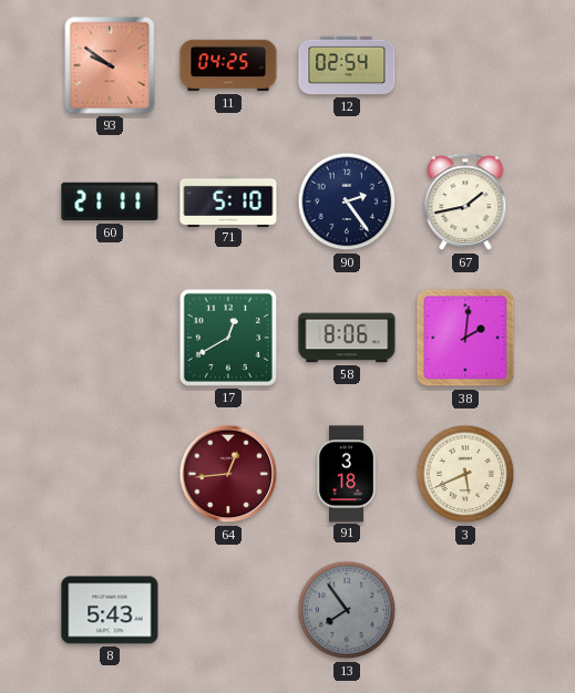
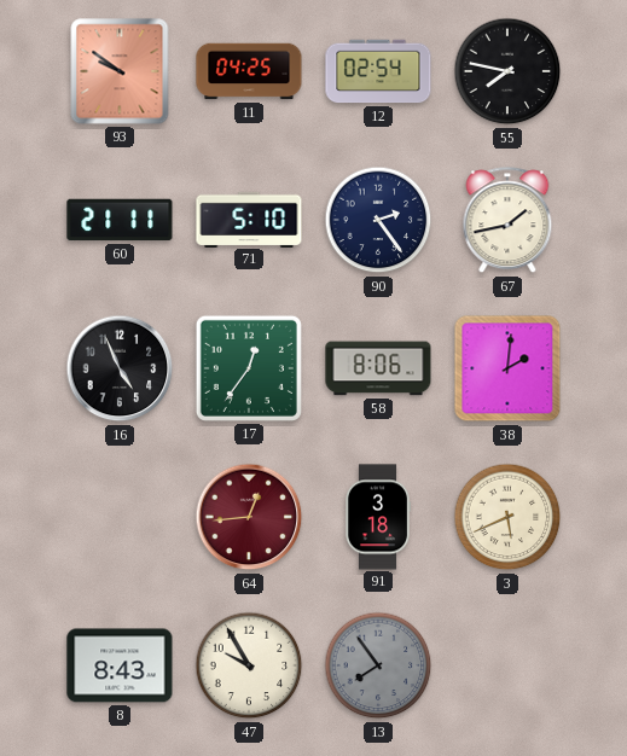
55: none -> 7:47
16: none -> 4:56
17: 12:40 -> 12:36
8: 5:43 -> 8:43
47: none -> 9:55
